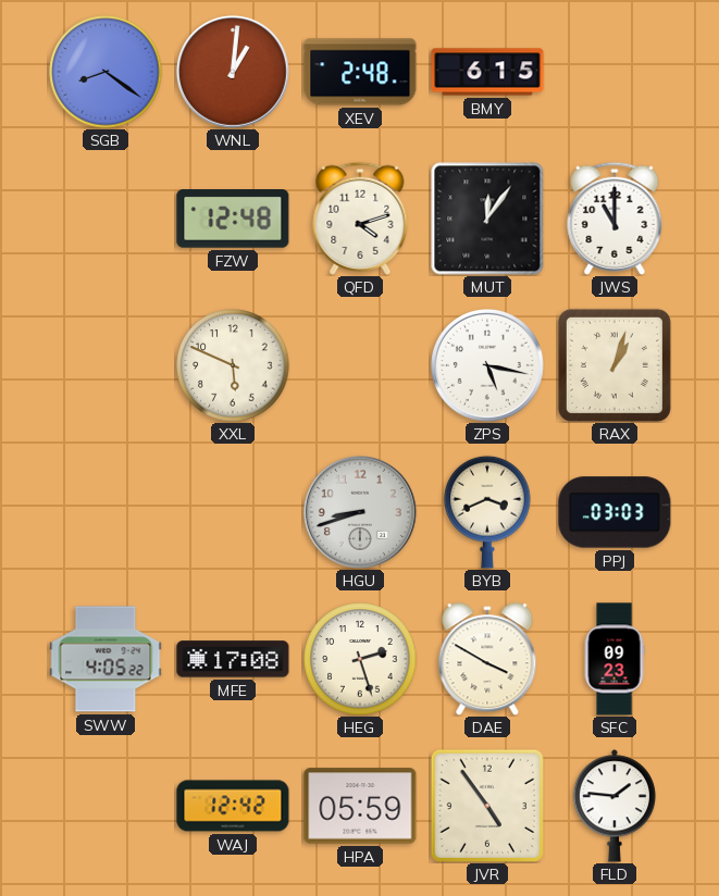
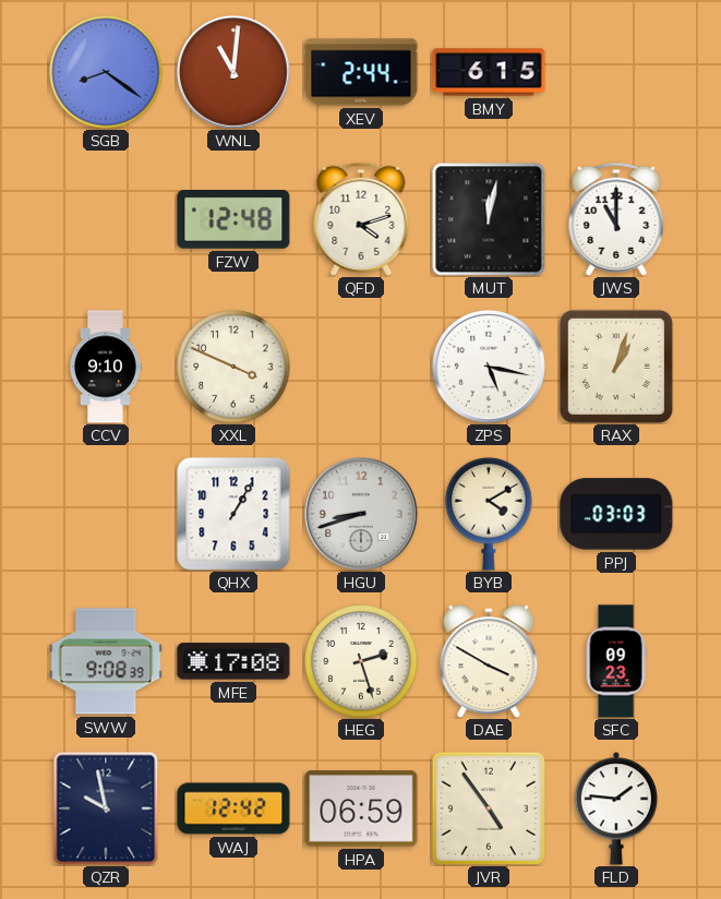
WNL: 1:01 -> 11:01
XEV: 2:48 -> 2:44
MUT: 12:06 -> 12:02
CCV: none -> 9:10
XXL: 5:49 -> 3:49
QHX: none -> 1:05
BYB: 3:41 -> 4:10
SWW: 4:05 -> 9:08
QZR: none -> 9:58
HPA: 05:59 -> 06:59
